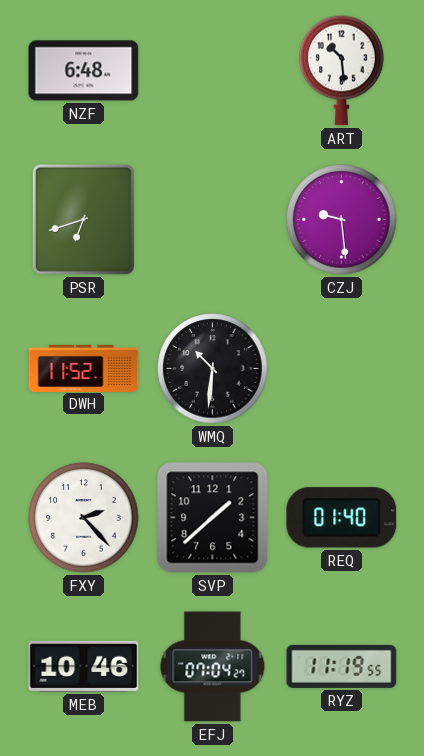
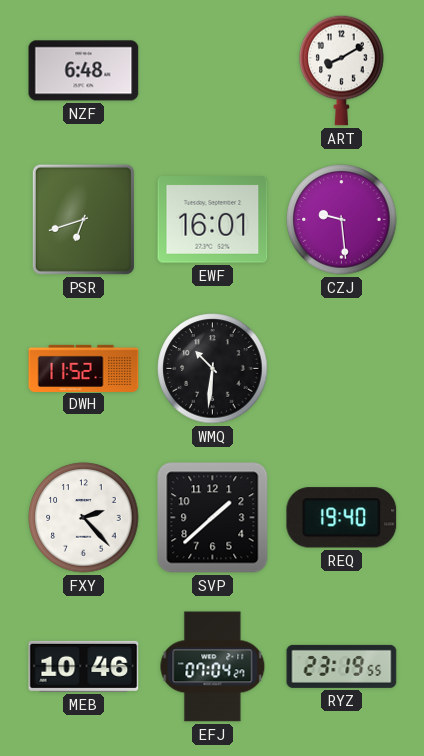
ART: 10:29 -> 8:10
EWF: none -> 16:01
REQ: 01:40 -> 19:40
RYZ: 11:19 -> 23:19
